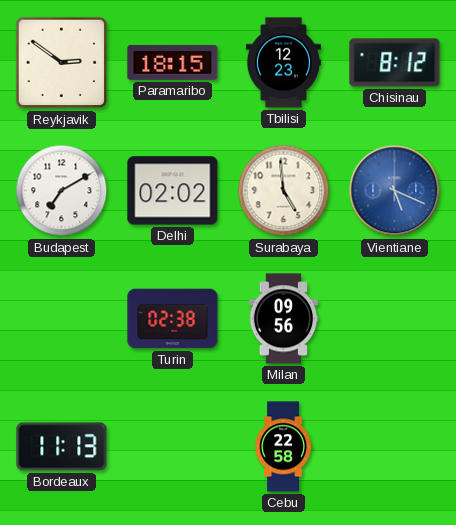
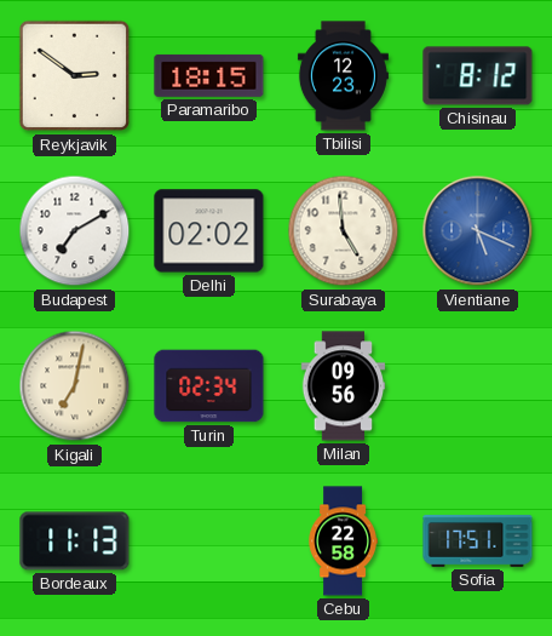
Kigali: none -> 7:02
Turin: 02:38 -> 02:34
Sofia: none -> 17:51
